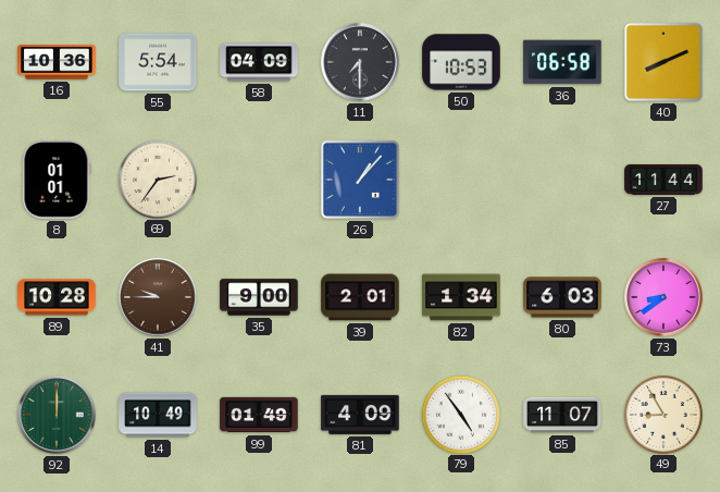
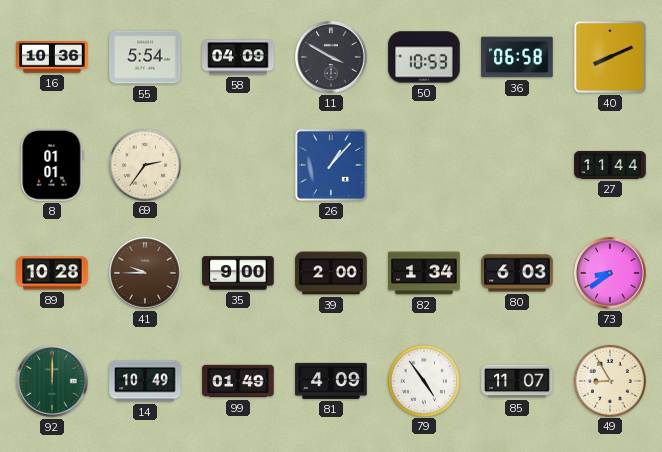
11: 7:30 -> 3:50
39: 2:01 -> 2:00
